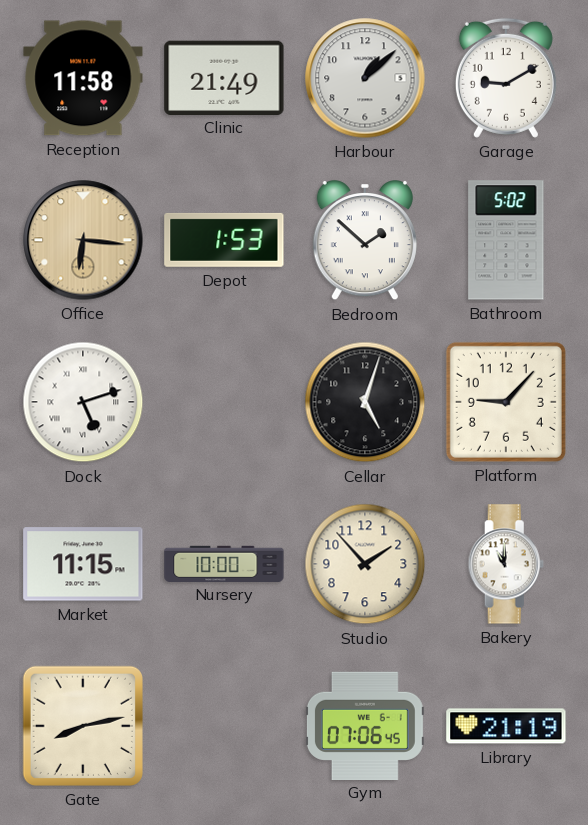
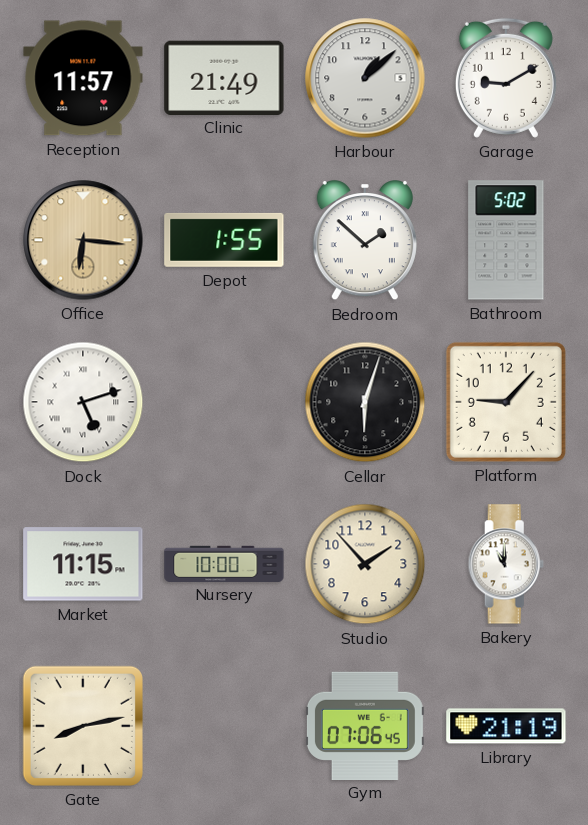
Reception: 11:58 -> 11:57
Depot: 1:53 -> 1:55
Cellar: 5:03 -> 6:03
